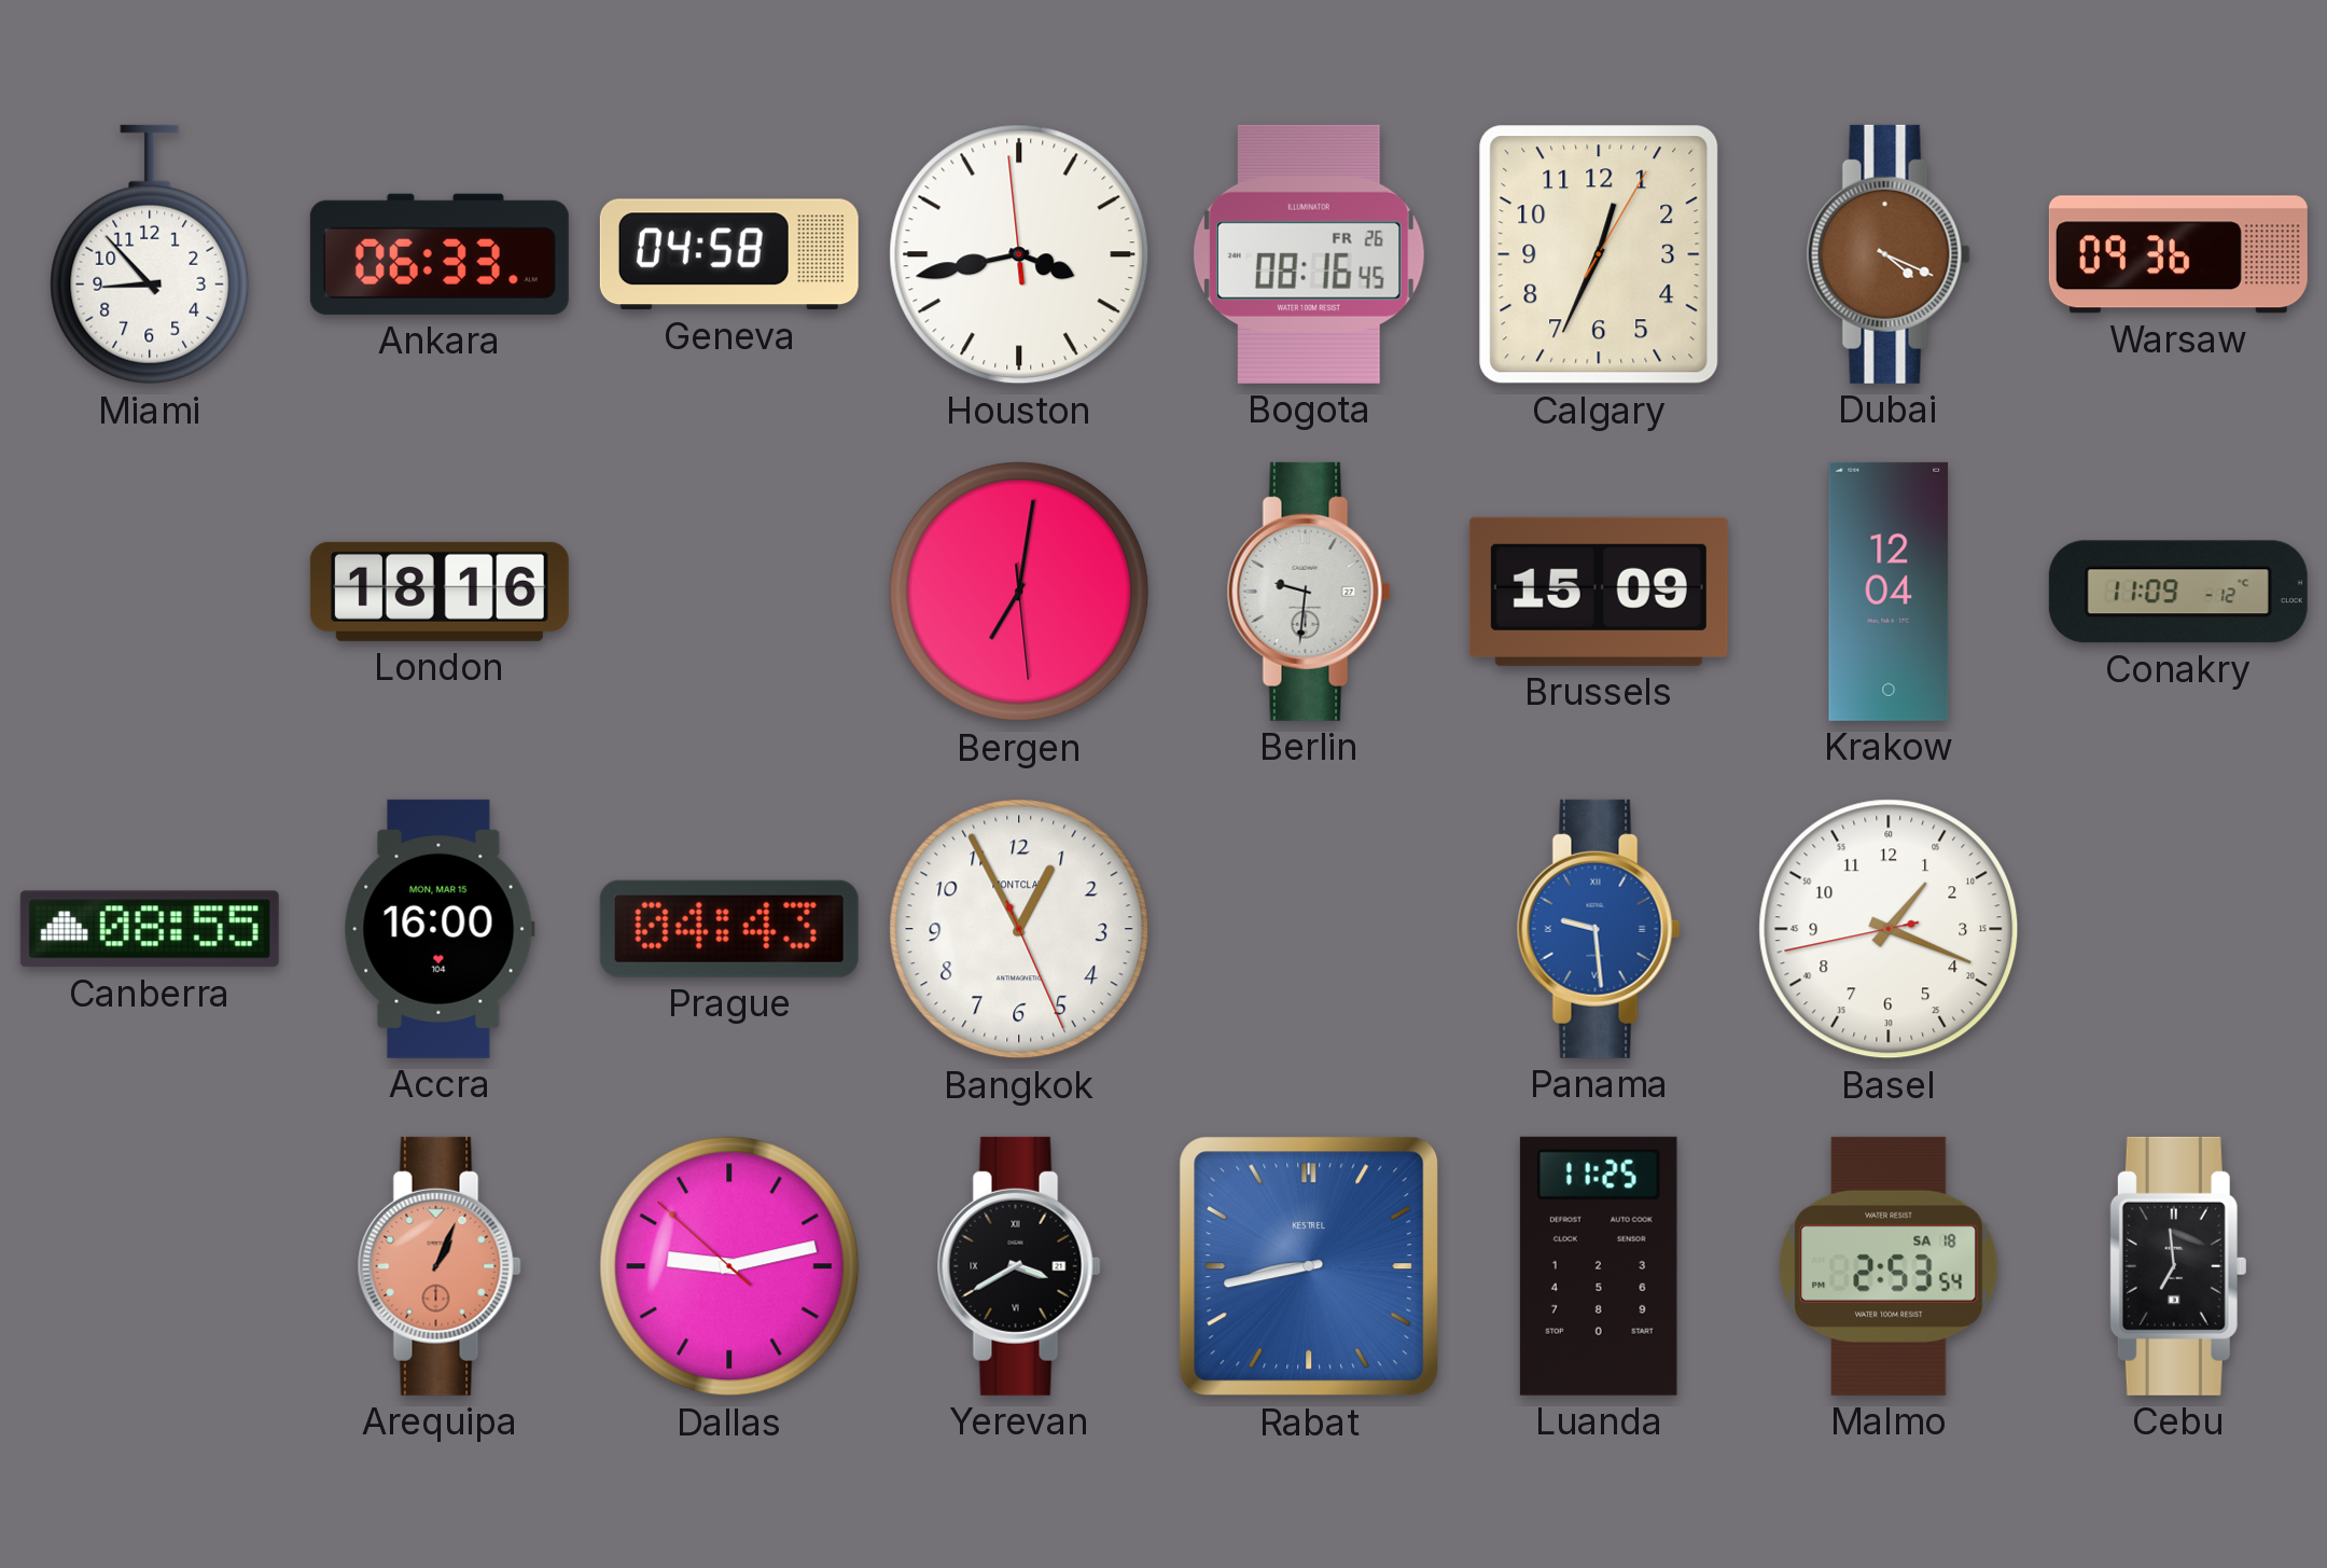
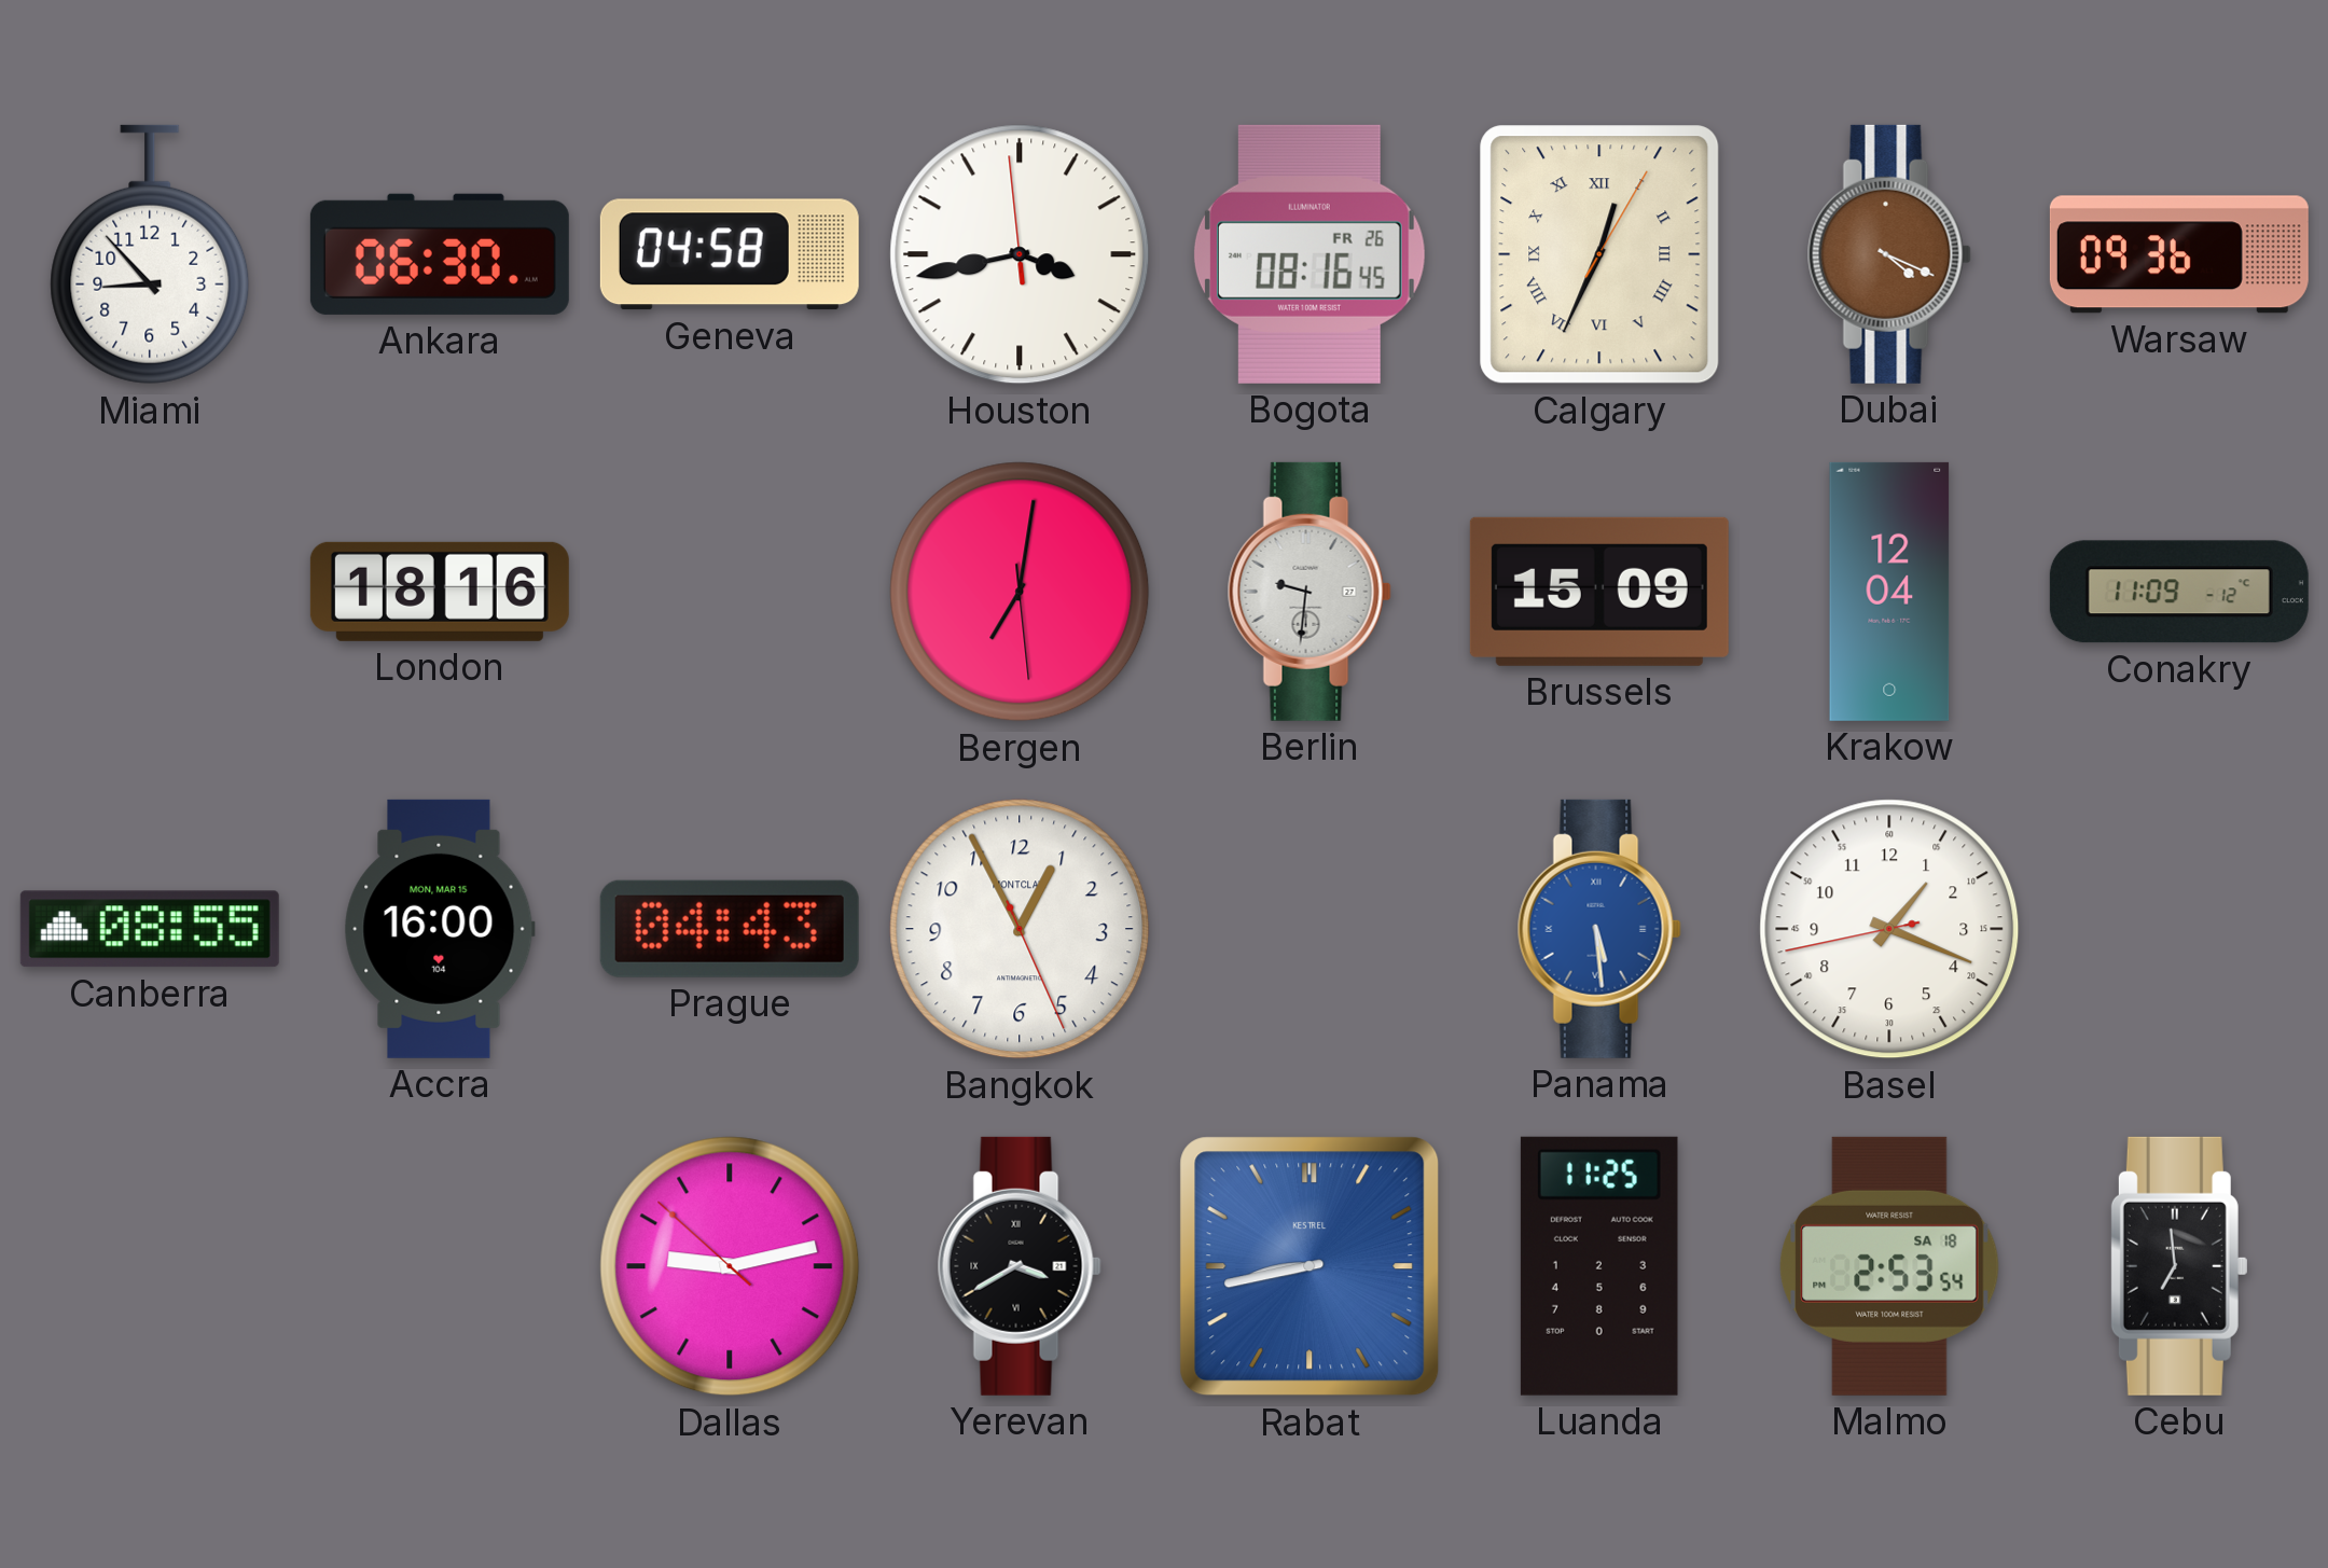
Ankara: 06:33 -> 06:30
Calgary numerals: Arabic -> Roman
Panama: 9:29 -> 5:29
Arequipa: 1:04 -> none
